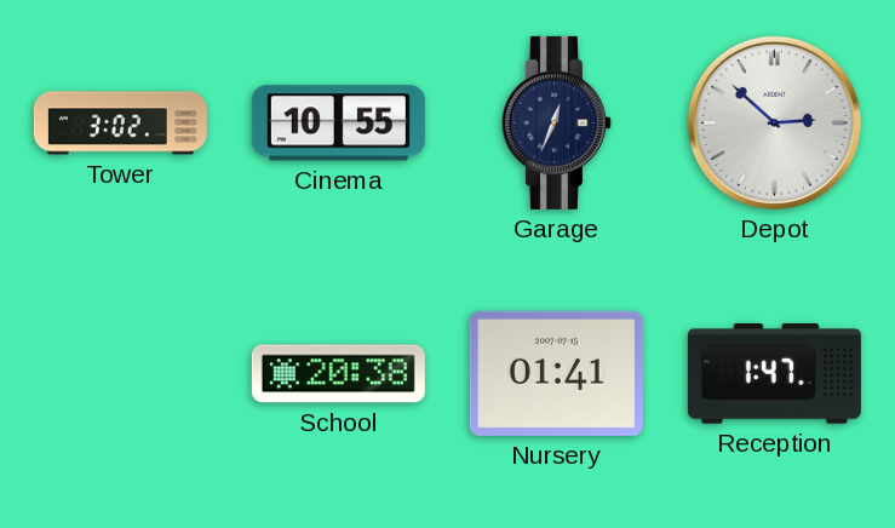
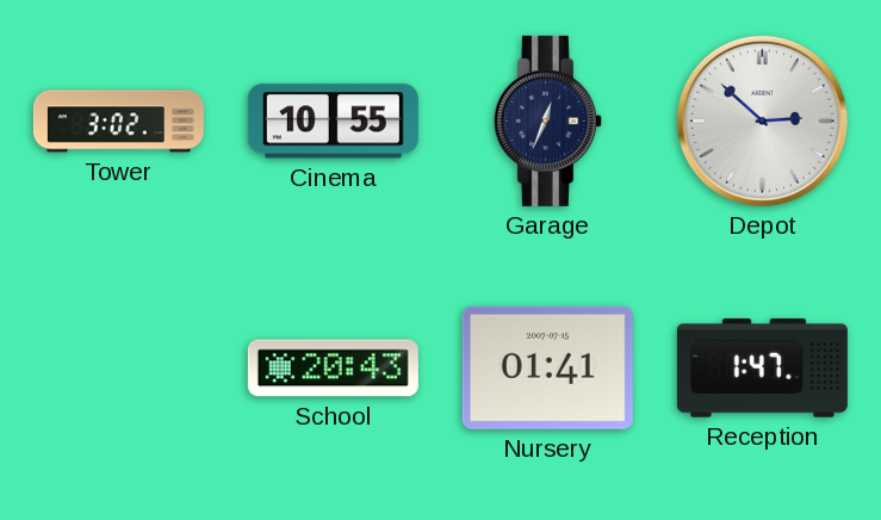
School: 20:38 -> 20:43
